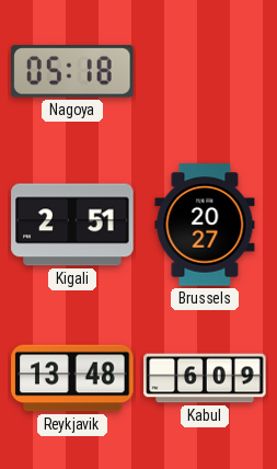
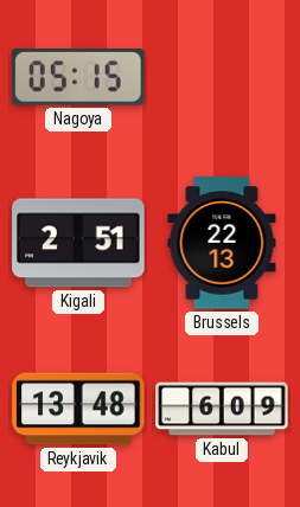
Nagoya: 05:18 -> 05:15
Brussels: 20:27 -> 22:13
